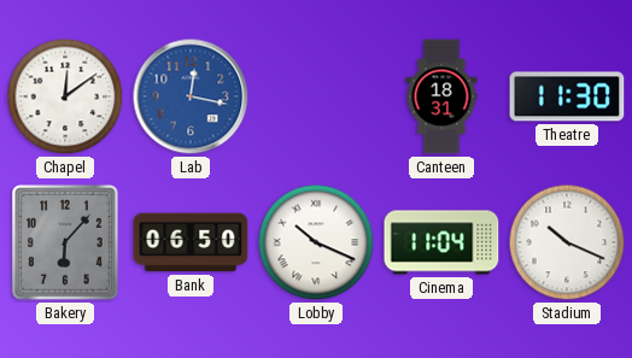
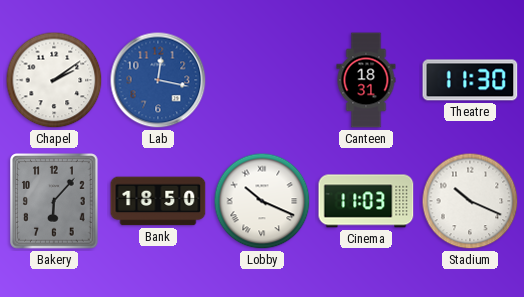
Chapel: 12:09 -> 2:09
Bank: 06:50 -> 18:50
Cinema: 11:04 -> 11:03
